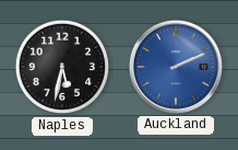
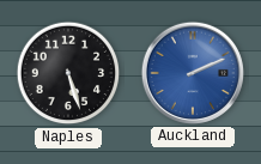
Naples: 5:32 -> 5:27
